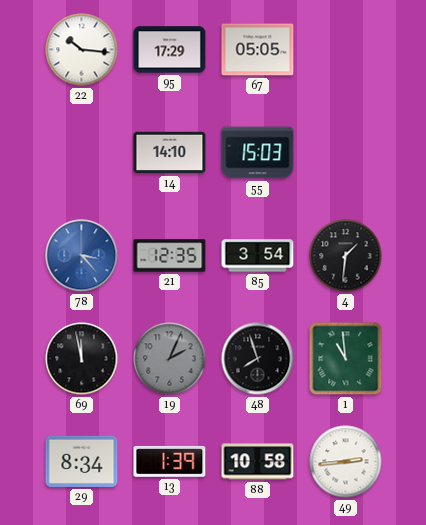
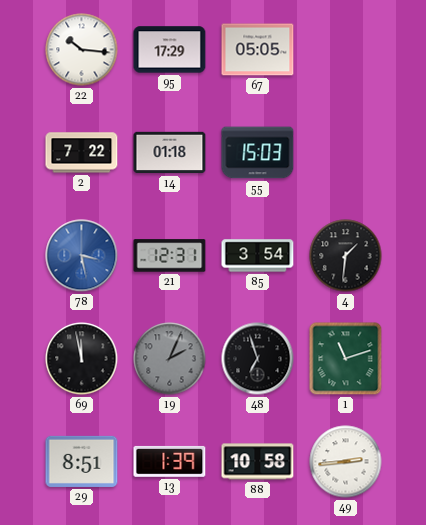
2: none -> 7:22
14: 14:10 -> 01:18
78: 3:23 -> 3:28
21: 12:35 -> 12:31
48: 7:57 -> 6:57
1: 10:59 -> 11:12
29: 8:34 -> 8:51
